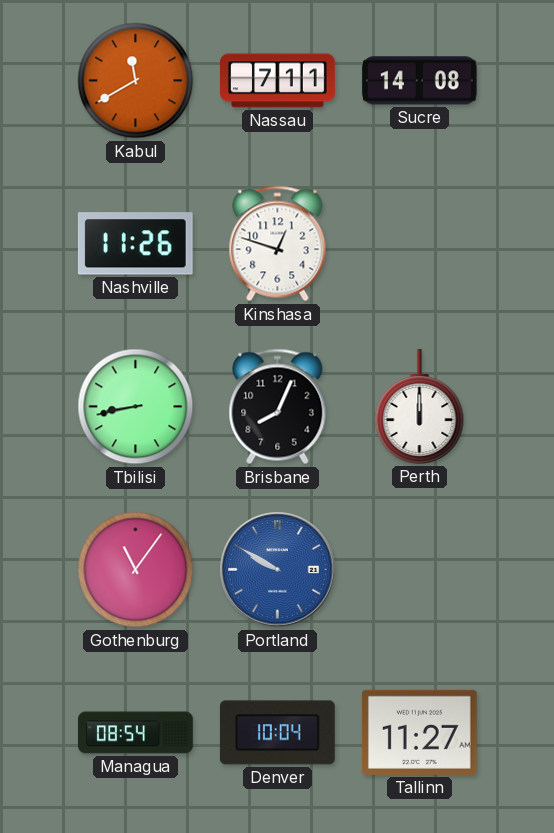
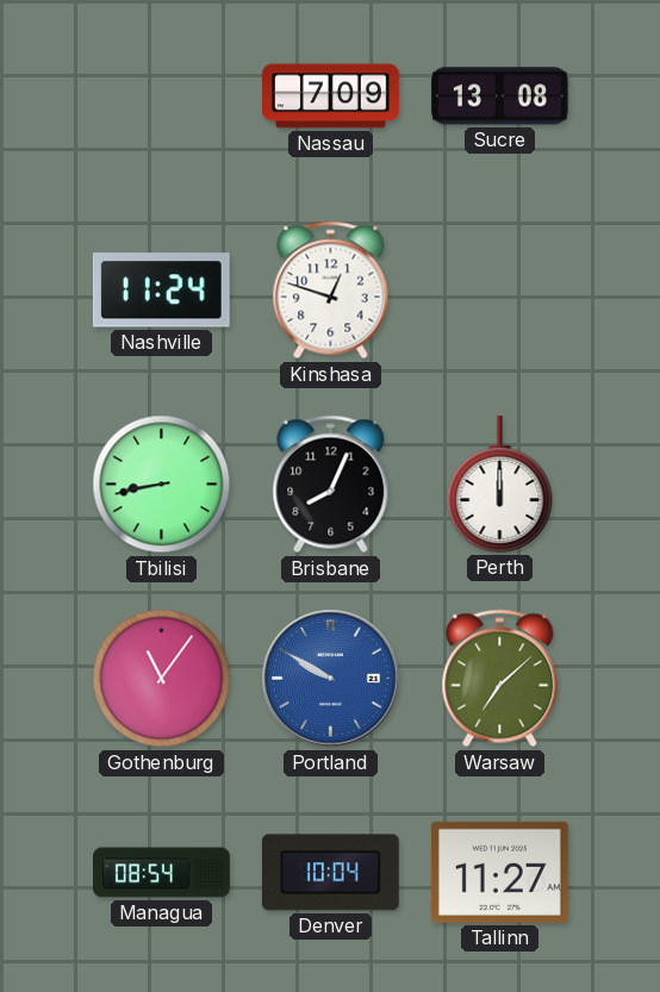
Kabul: 11:40 -> none
Nassau: 7:11 -> 7:09
Sucre: 14:08 -> 13:08
Nashville: 11:26 -> 11:24
Warsaw: none -> 7:08
